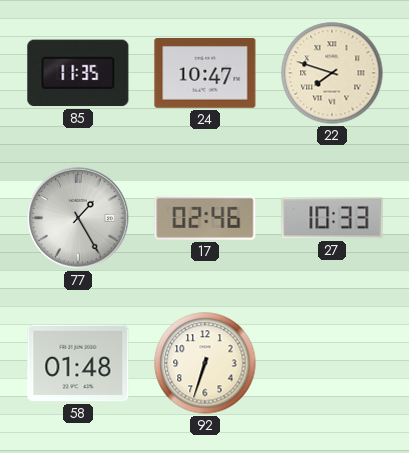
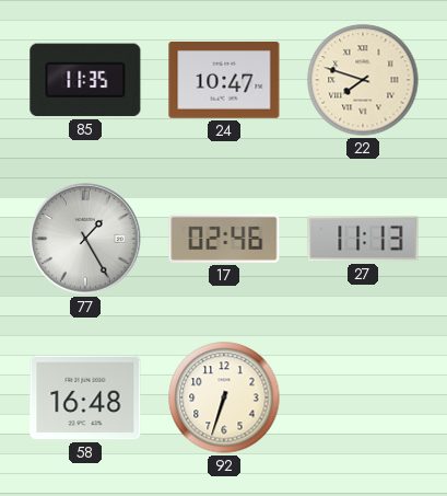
27: 10:33 -> 11:13
58: 01:48 -> 16:48
